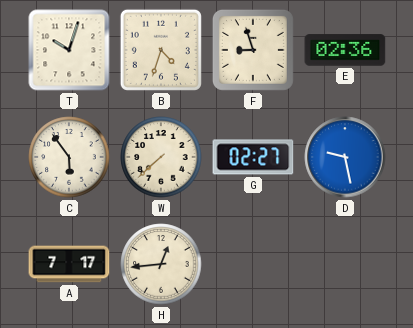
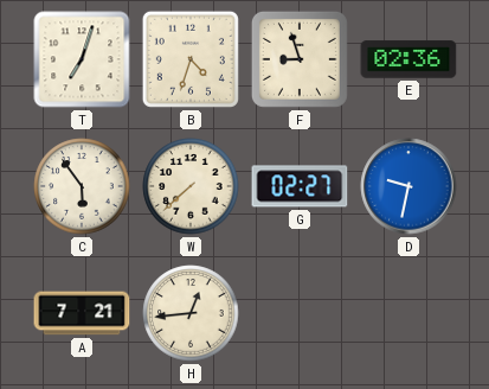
T: 10:03 -> 7:03
D: 9:28 -> 9:32
A: 7:17 -> 7:21
